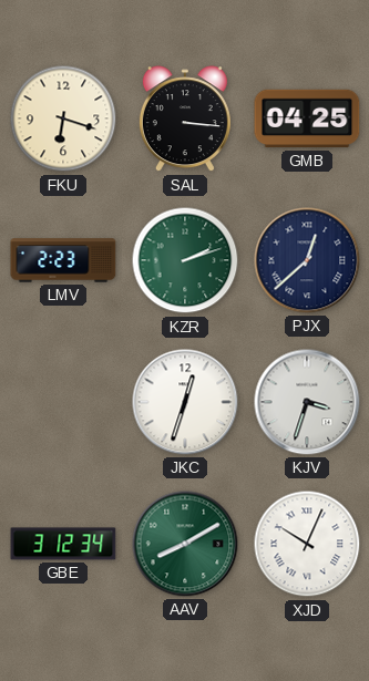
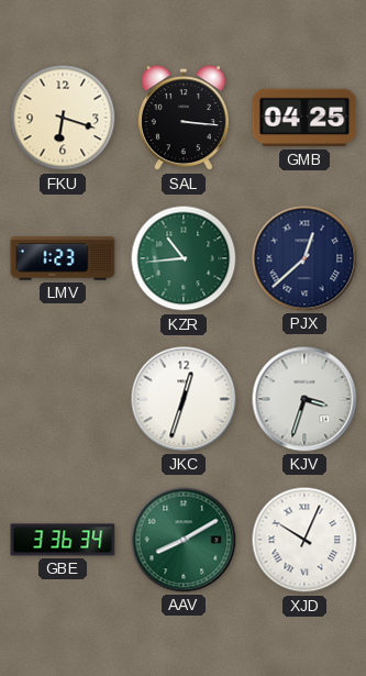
LMV: 2:23 -> 1:23
KZR: 2:12 -> 10:44
GBE: 3:12 -> 3:36
